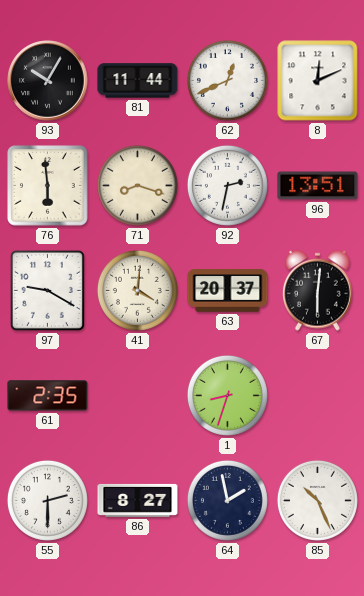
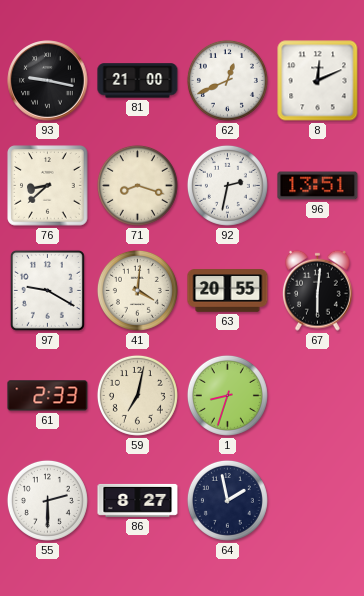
93: 10:05 -> 9:17
81: 11:44 -> 21:00
76: 5:59 -> 8:38
63: 20:37 -> 20:55
61: 2:35 -> 2:33
59: none -> 7:02
85: 10:26 -> none
